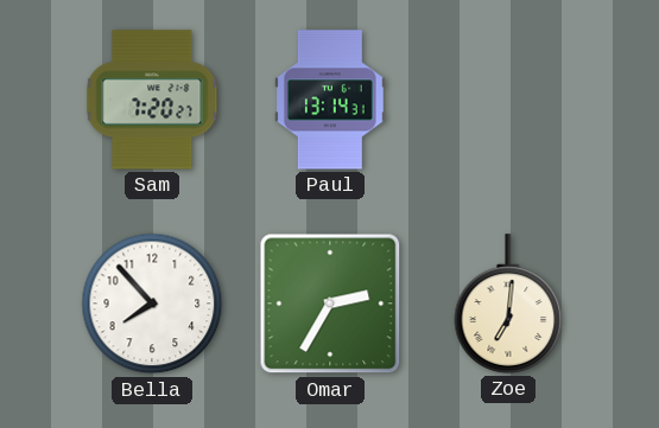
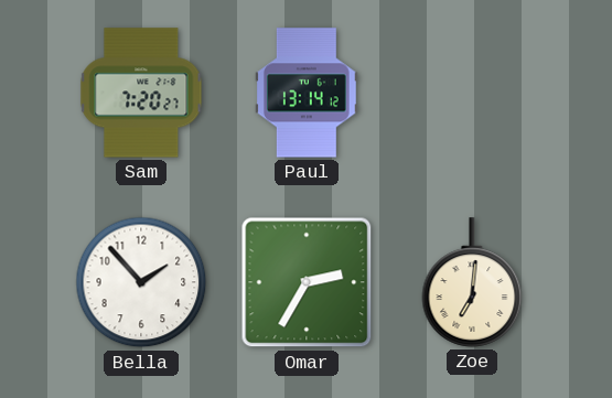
Paul: 13:14:31 -> 13:14:12
Bella: 7:53 -> 1:53
